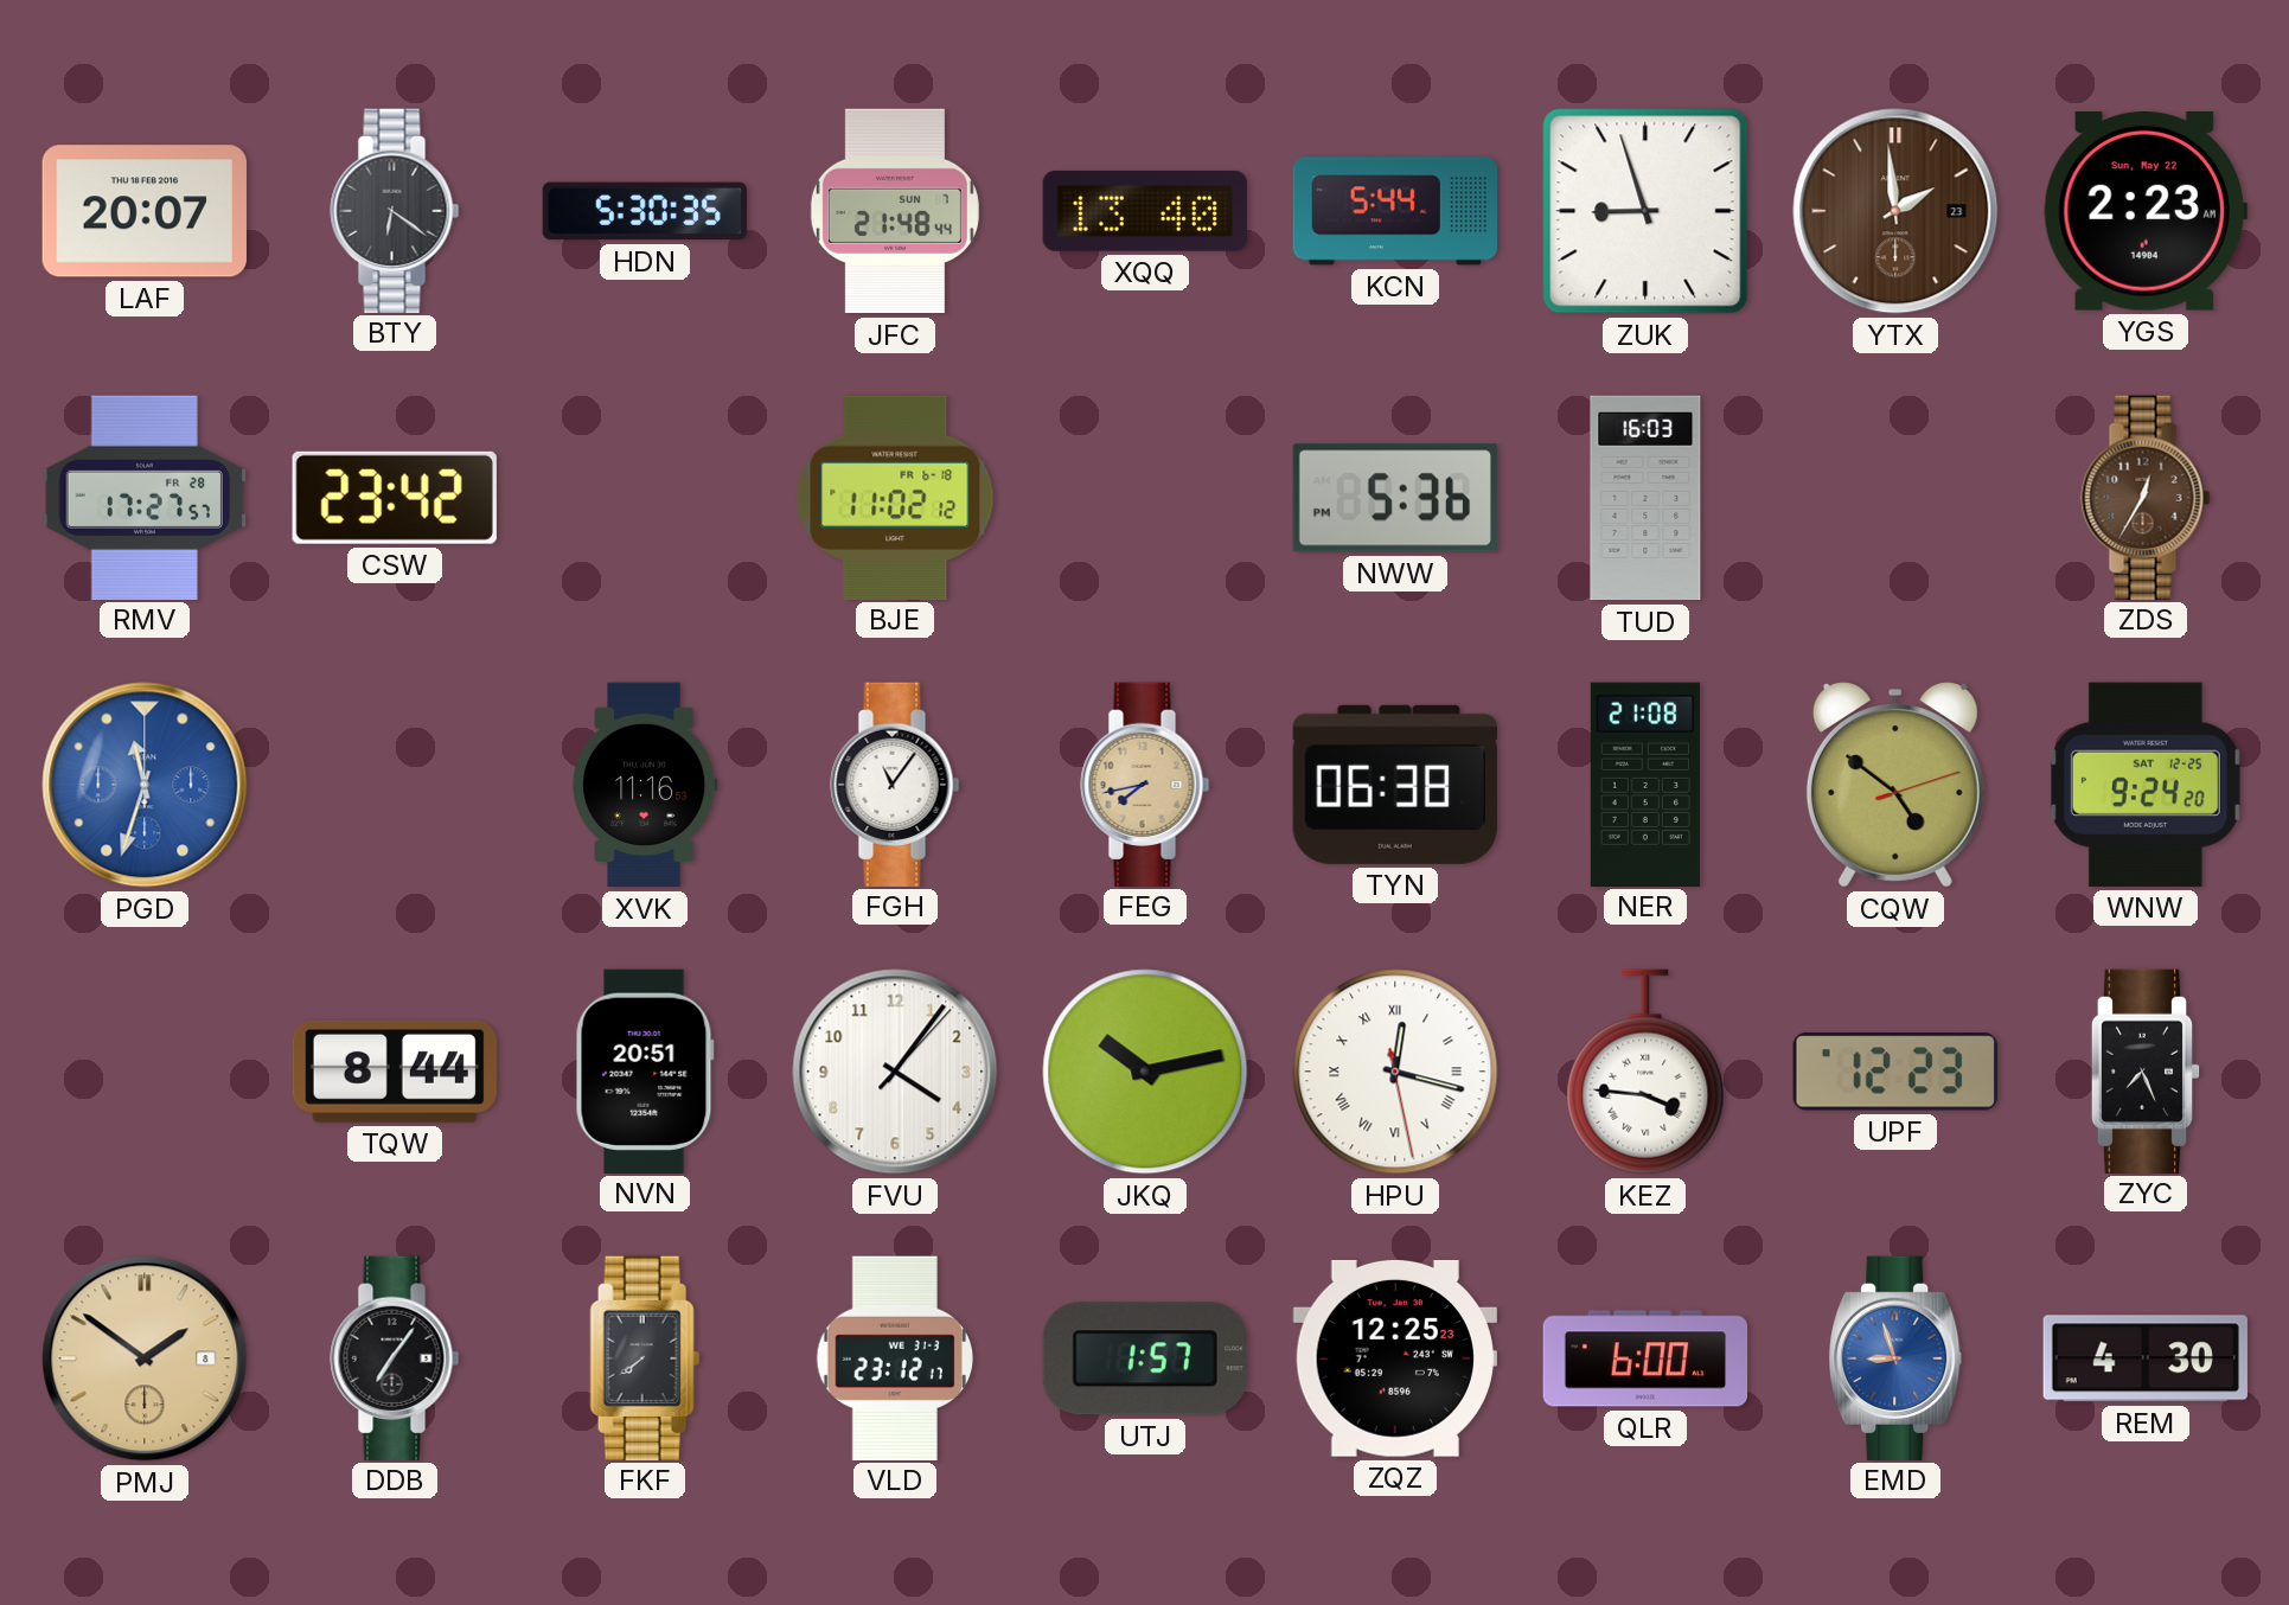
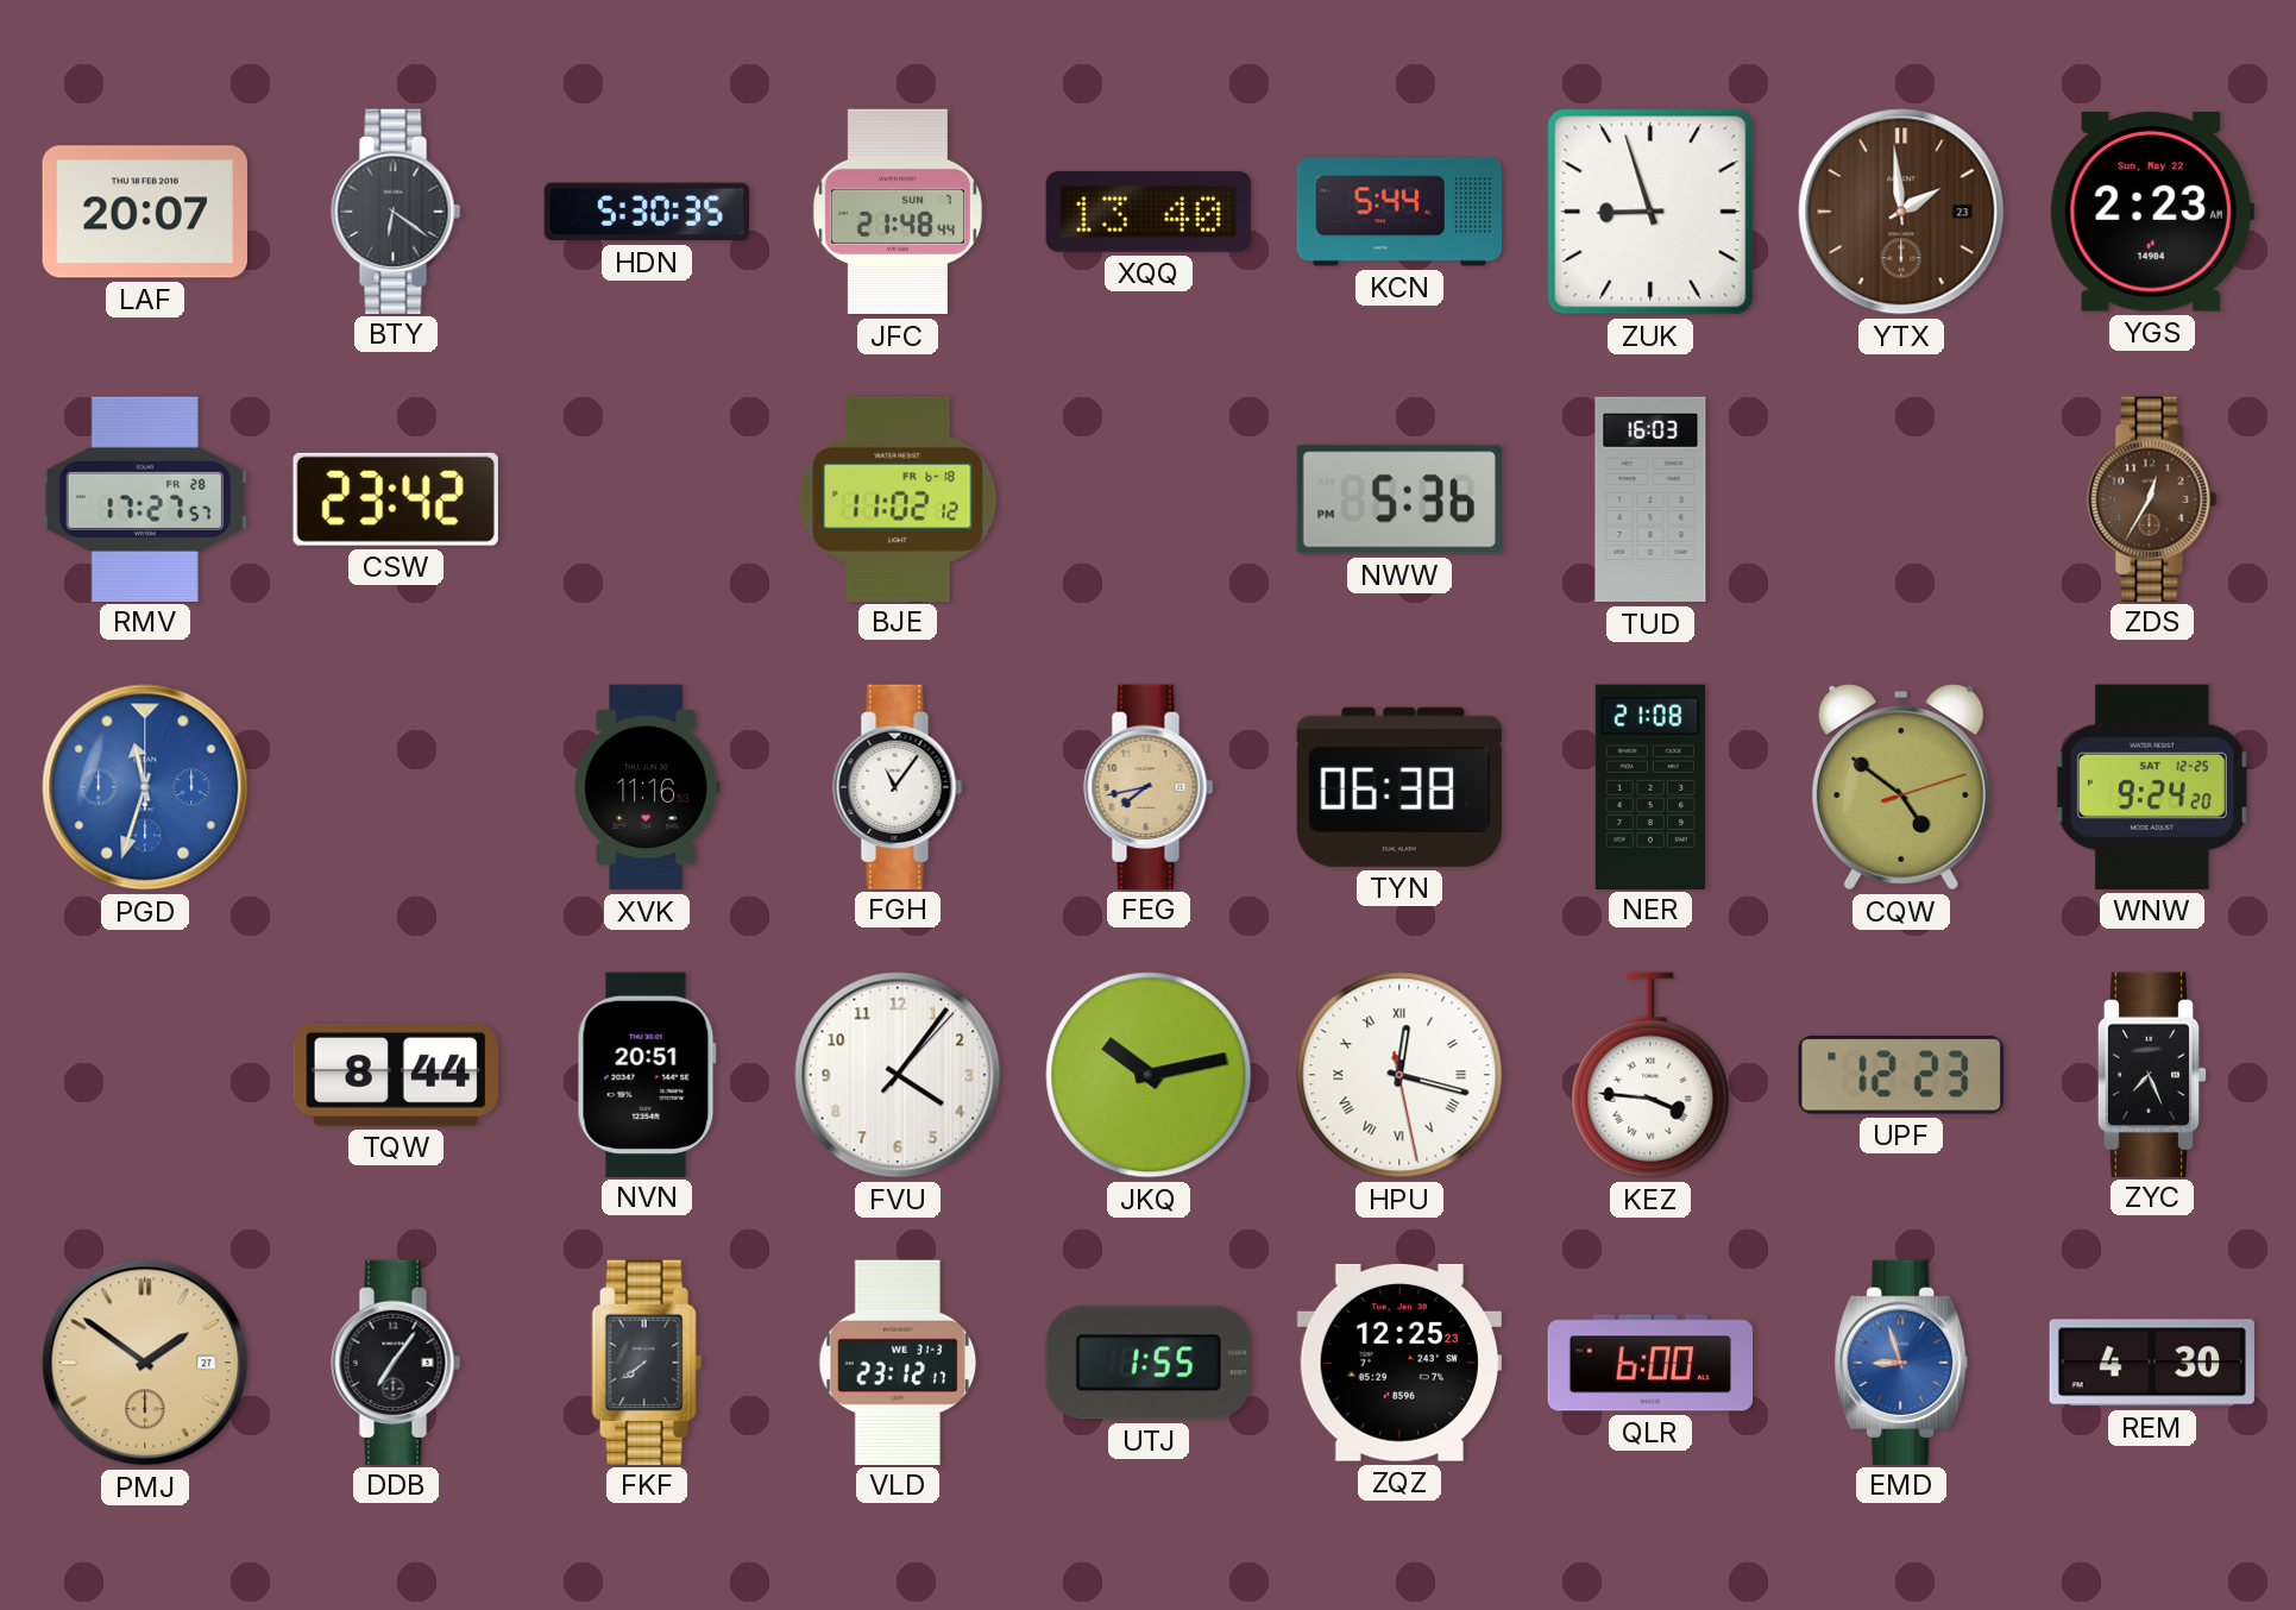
PMJ date: 8 -> 27
UTJ: 1:57 -> 1:55
